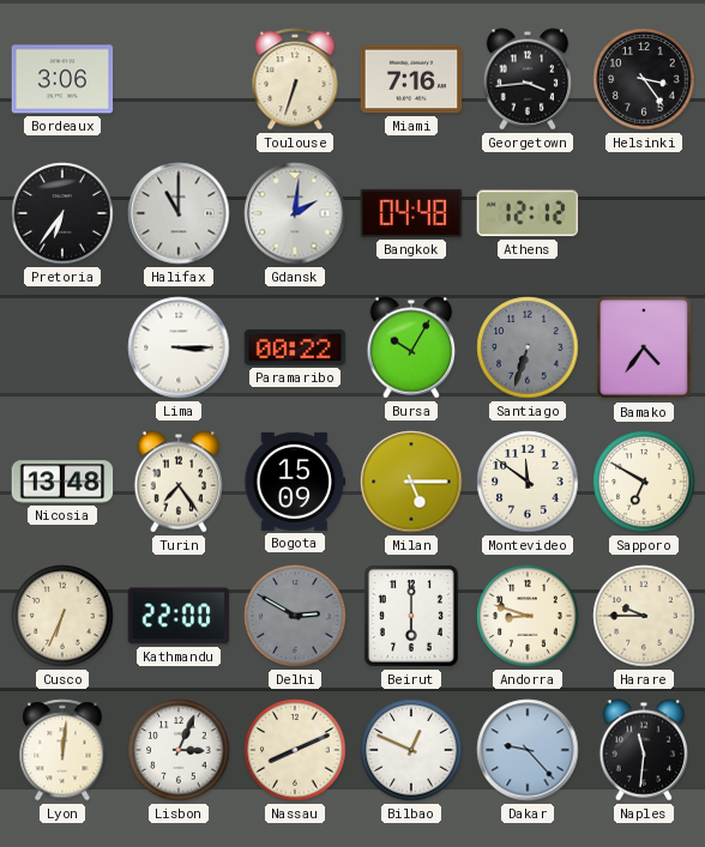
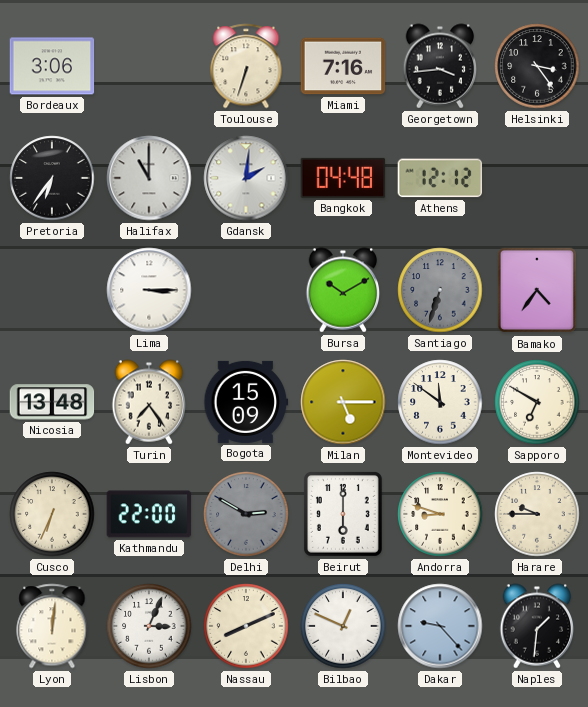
Paramaribo: 00:22 -> none
Bursa: 10:05 -> 10:10
Naples: 11:31 -> 1:31
